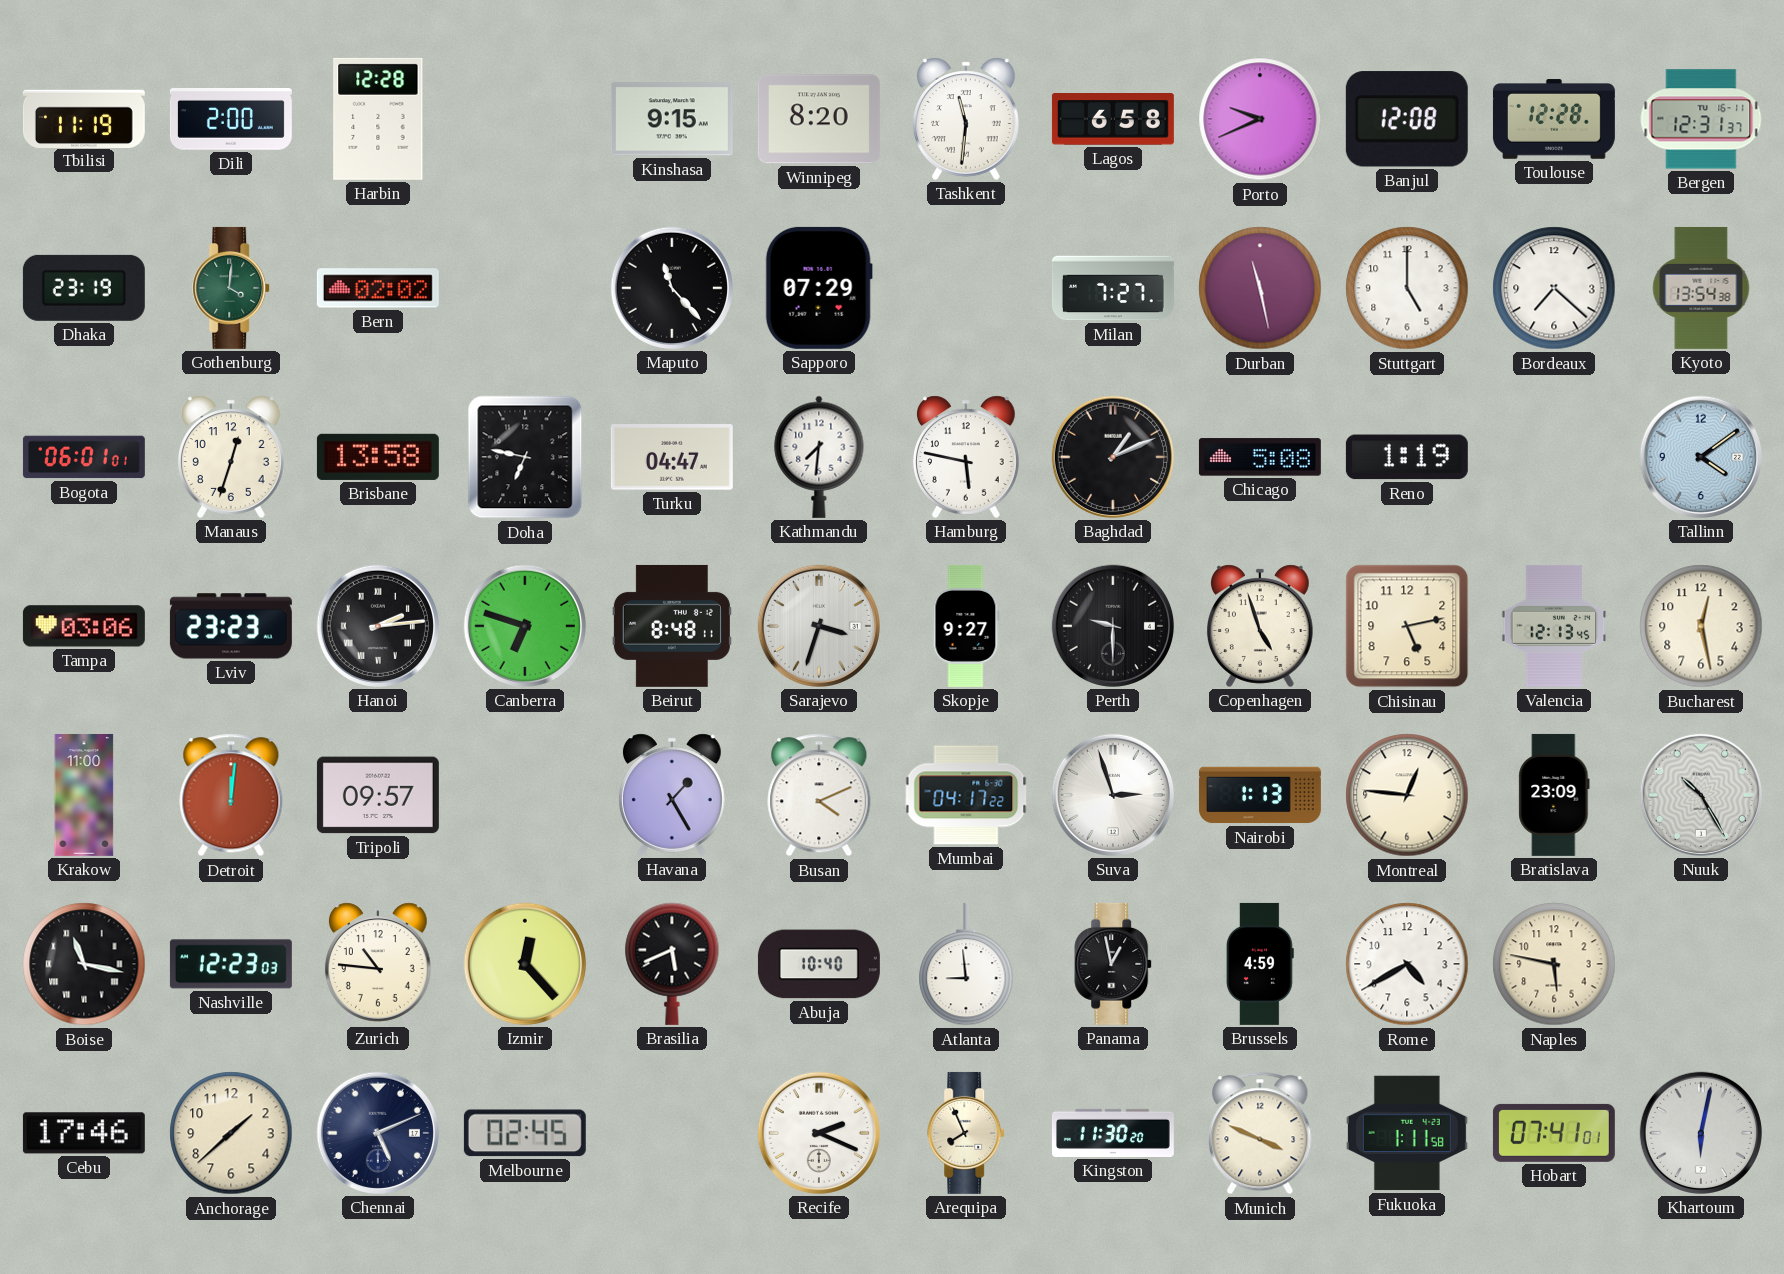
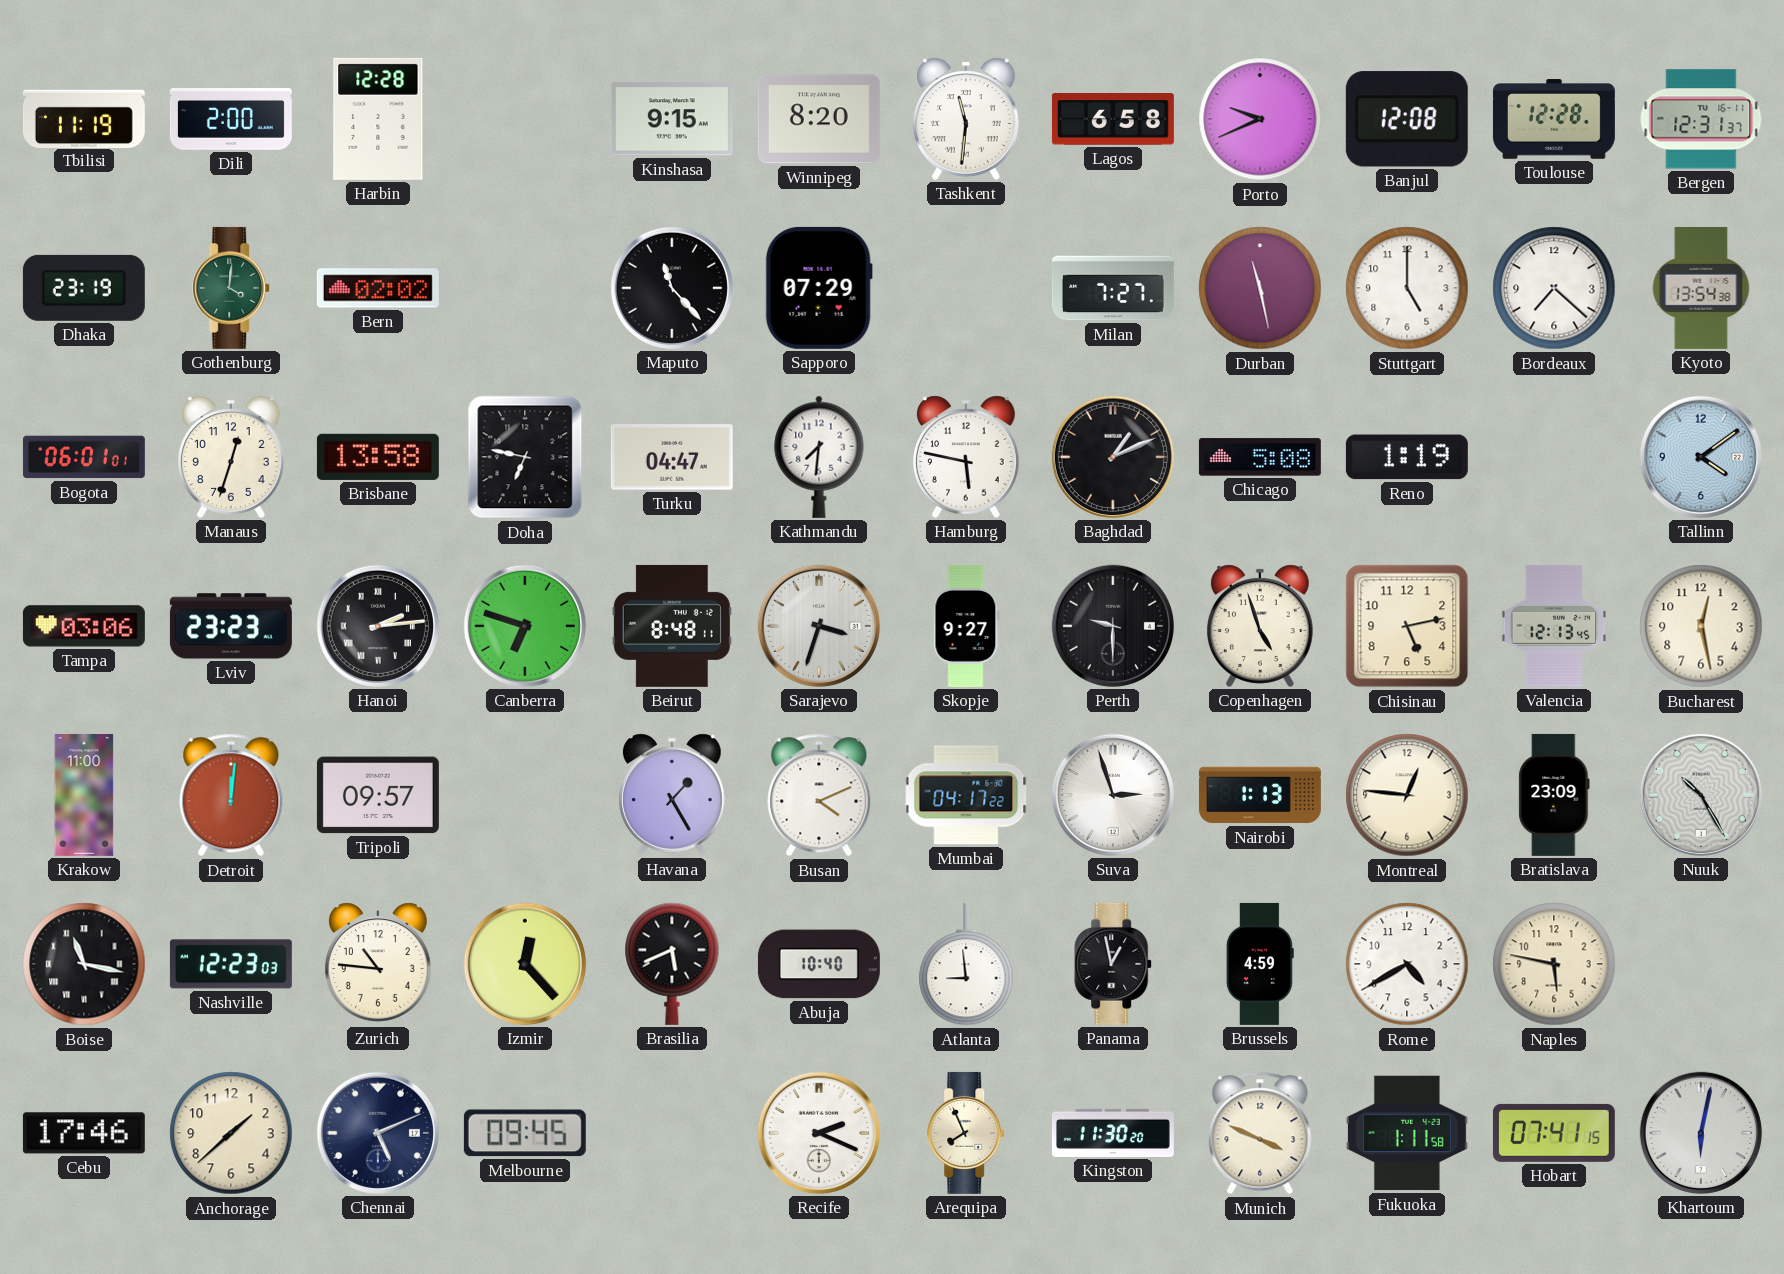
Melbourne: 02:45 -> 09:45
Hobart: 07:41:01 -> 07:41:15
